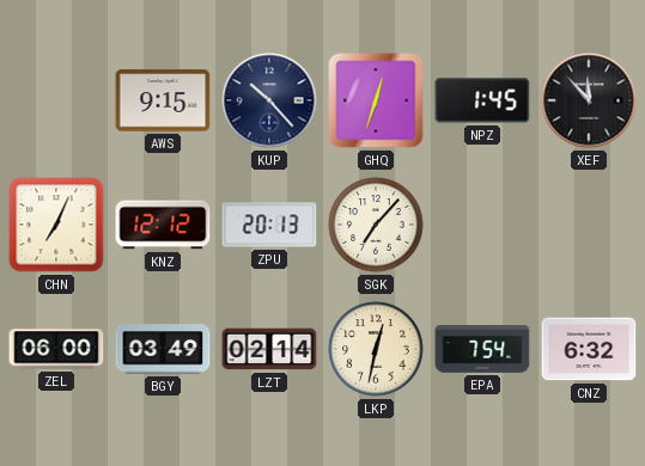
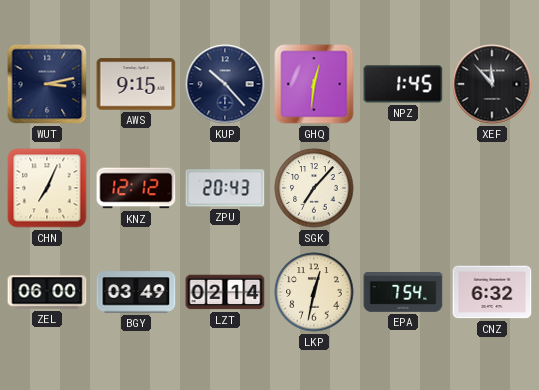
WUT: none -> 3:13
GHQ: 12:33 -> 12:31
ZPU: 20:13 -> 20:43
